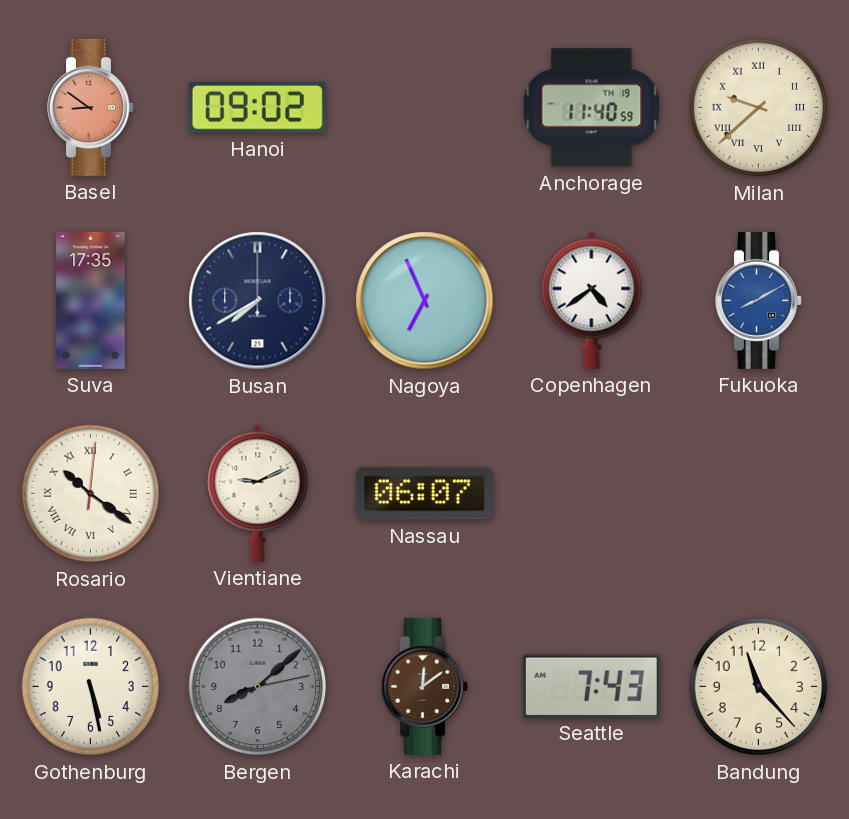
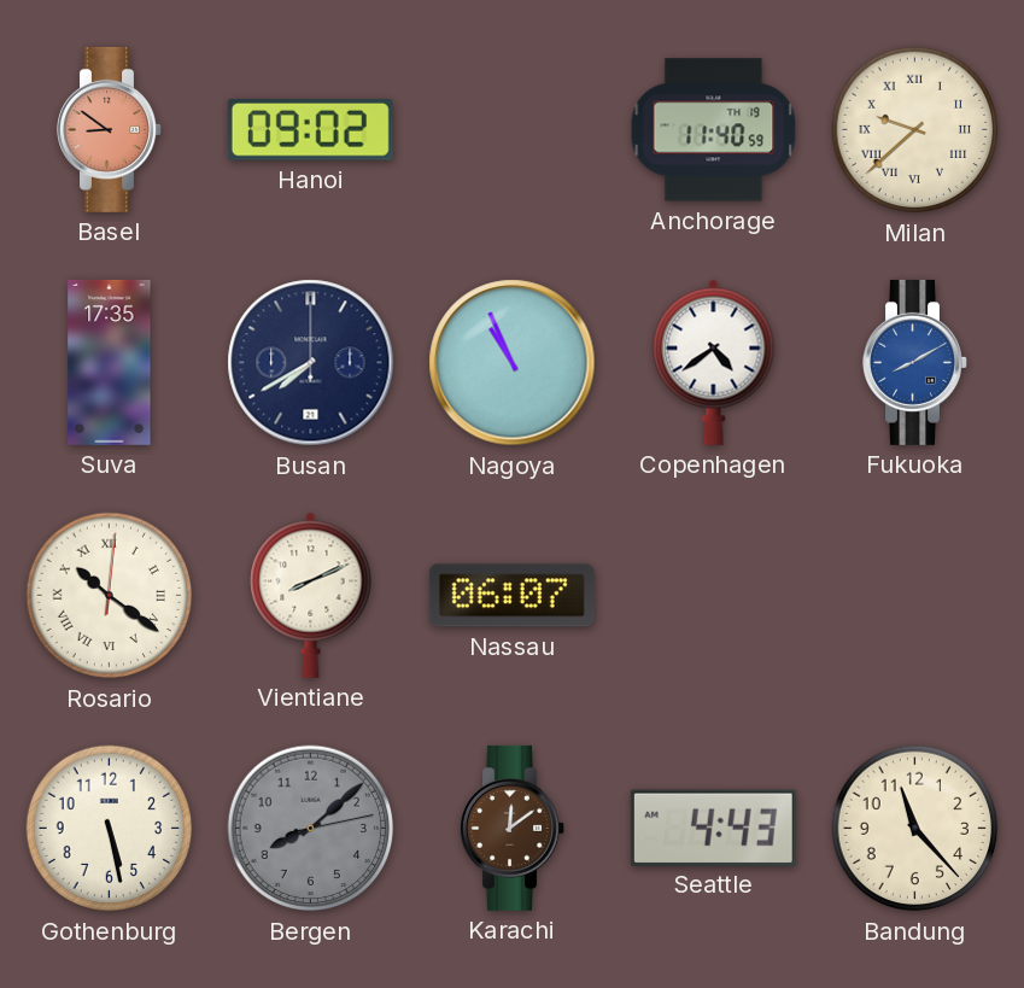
Nagoya: 6:56 -> 10:56
Vientiane: 9:11 -> 8:11
Seattle: 7:43 -> 4:43
